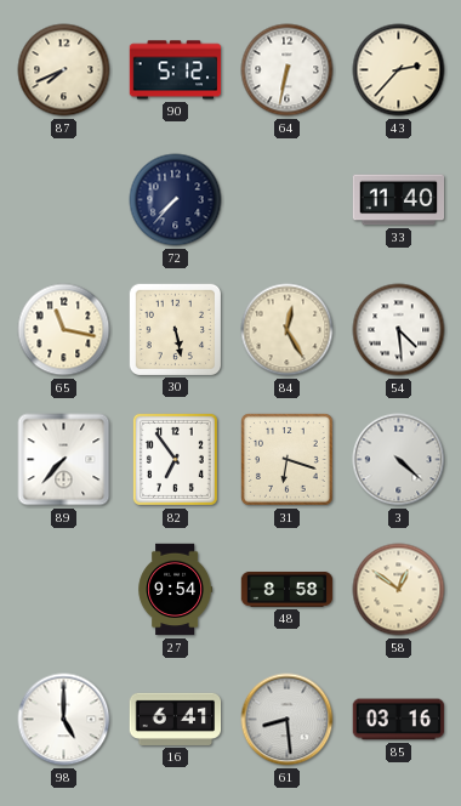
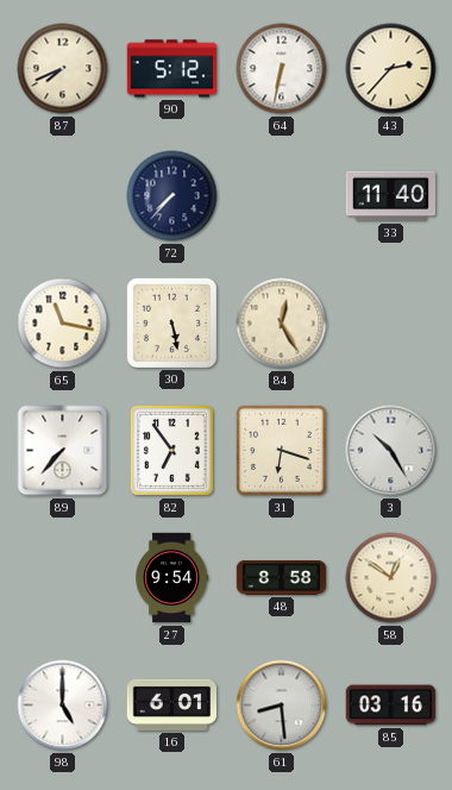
54: 4:29 -> none
3: 4:22 -> 10:25
16: 6:41 -> 6:01
